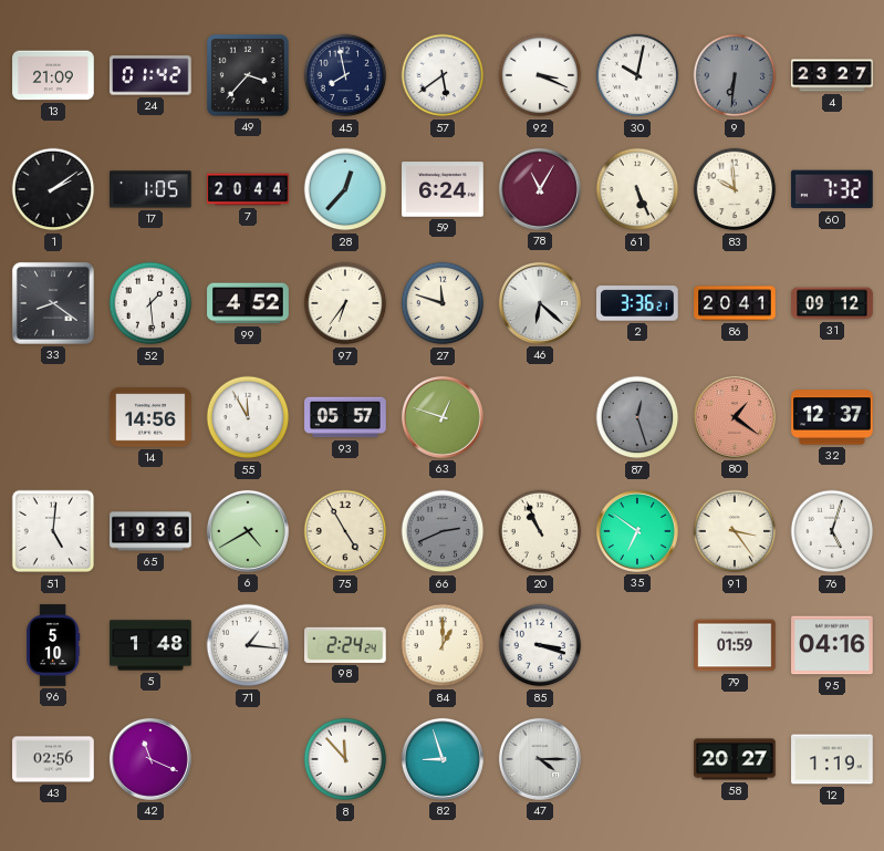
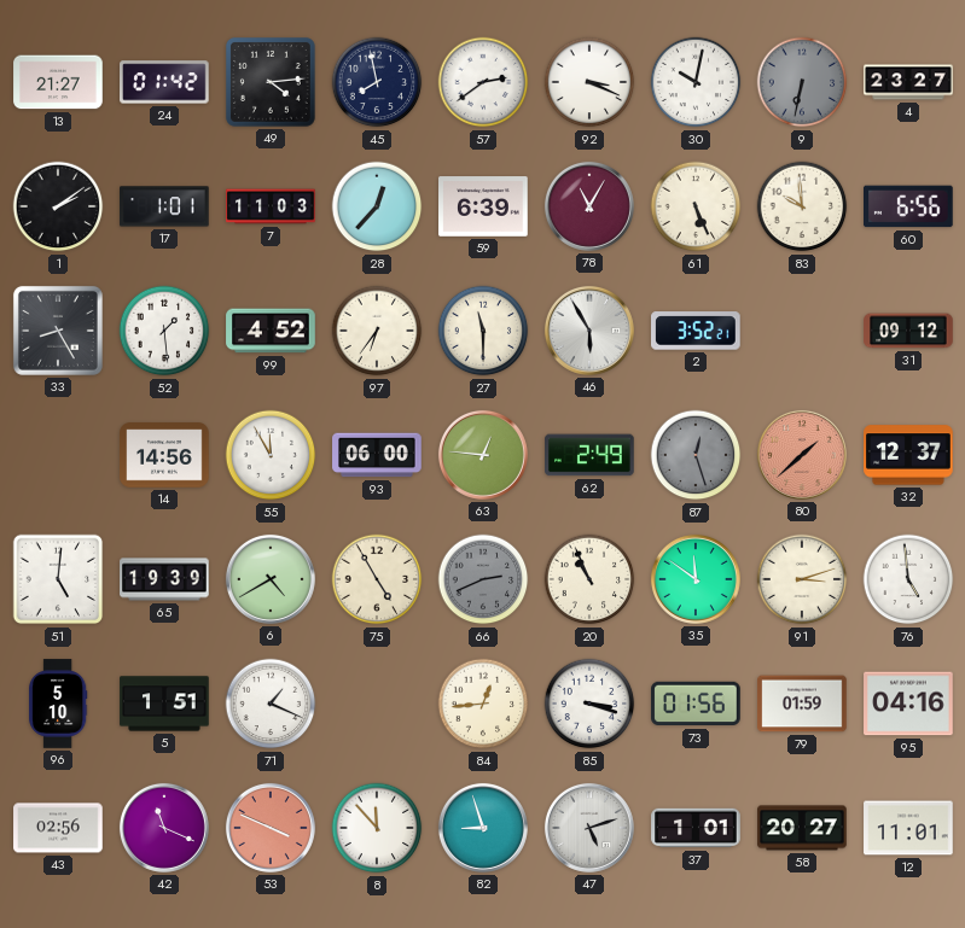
13: 21:09 -> 21:27
49: 3:37 -> 4:14
57: 5:39 -> 2:39
9: 6:31 -> 6:32
17: 1:05 -> 1:01
7: 20:44 -> 11:03
59: 6:24 -> 6:39
60: 7:32 -> 6:56
33: 8:21 -> 8:25
27: 11:48 -> 11:30
46: 6:22 -> 5:55
2: 3:36 -> 3:52
86: 20:41 -> none
93: 05:57 -> 06:00
63: 12:48 -> 12:46
62: none -> 2:49
80: 1:21 -> 1:38
65: 19:36 -> 19:39
35: 6:51 -> 11:51
91: 3:24 -> 3:12
76: 5:03 -> 4:59
5: 1:48 -> 1:51
71: 1:16 -> 1:19
98: 2:24 -> none
84: 1:00 -> 12:44
73: none -> 01:56
53: none -> 3:49
47: 4:15 -> 5:12
37: none -> 1:01
12: 1:19 -> 11:01
